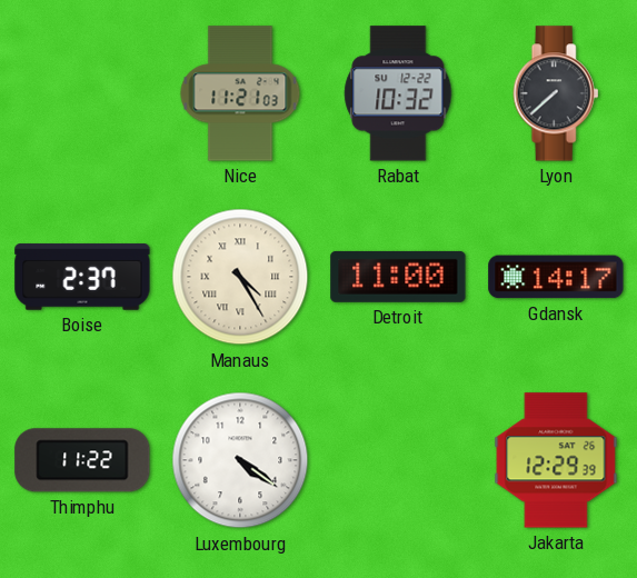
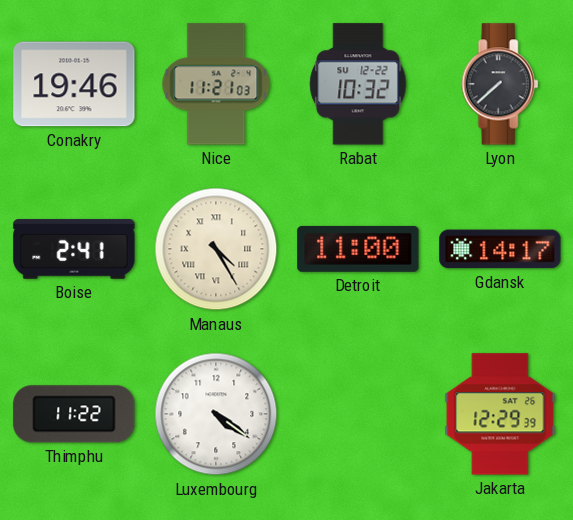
Conakry: none -> 19:46
Boise: 2:37 -> 2:41
